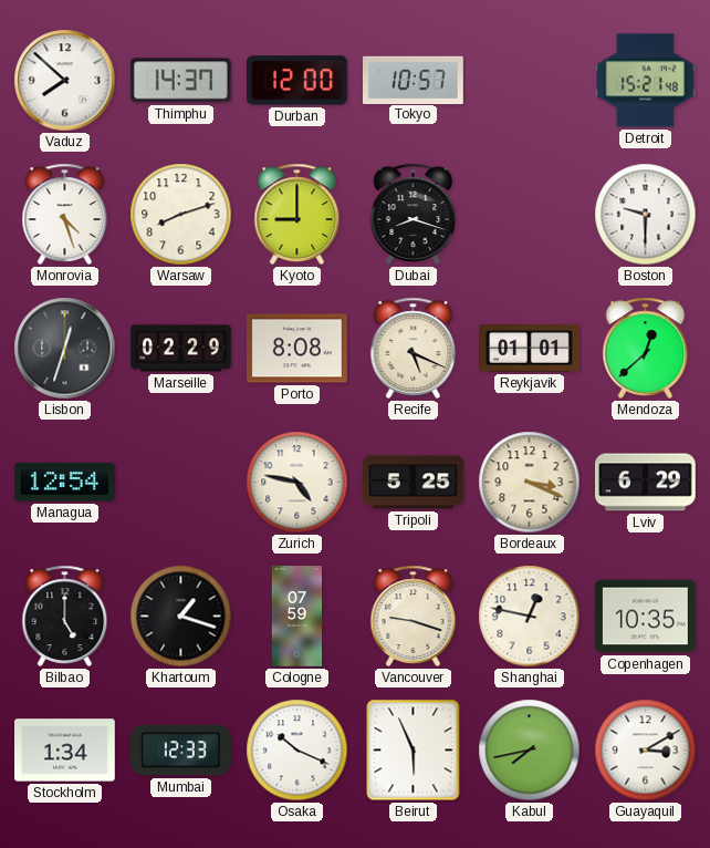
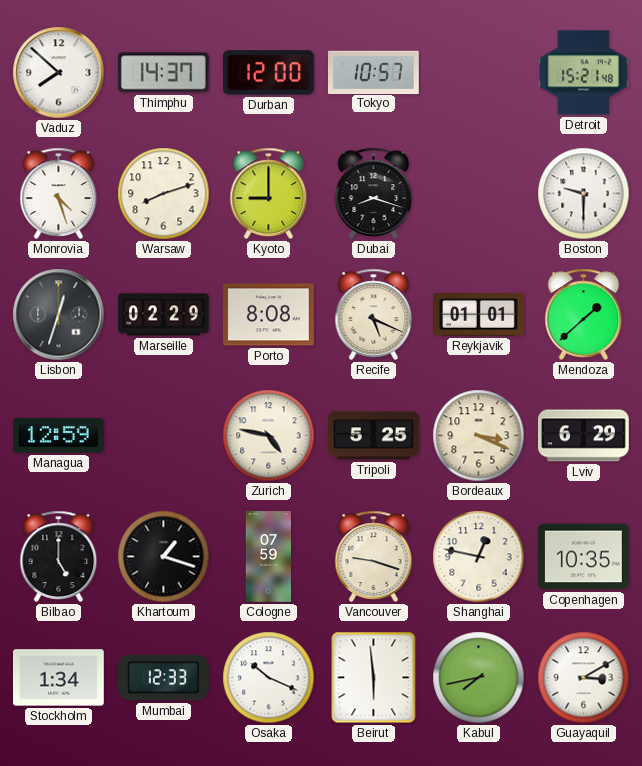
Mendoza: 12:38 -> 1:38
Managua: 12:54 -> 12:59
Beirut: 5:56 -> 5:59
